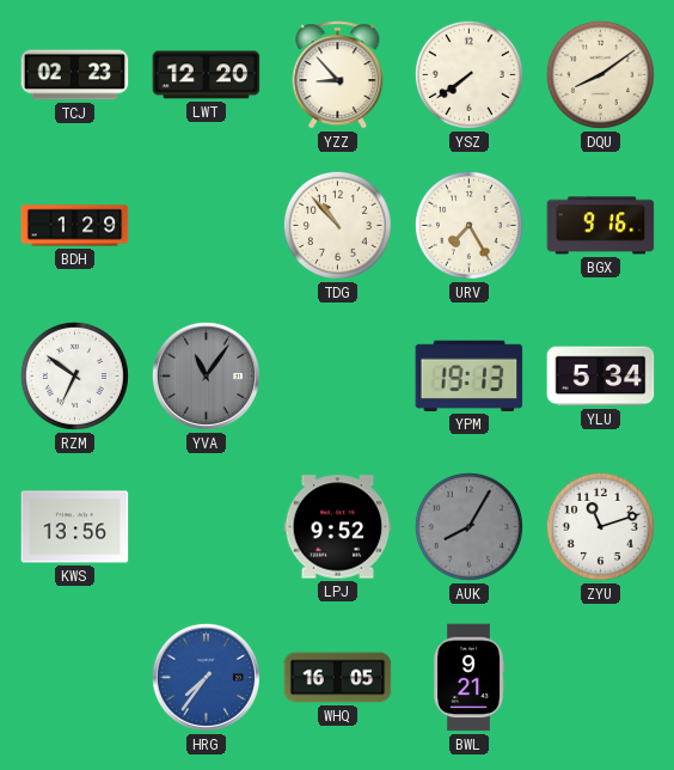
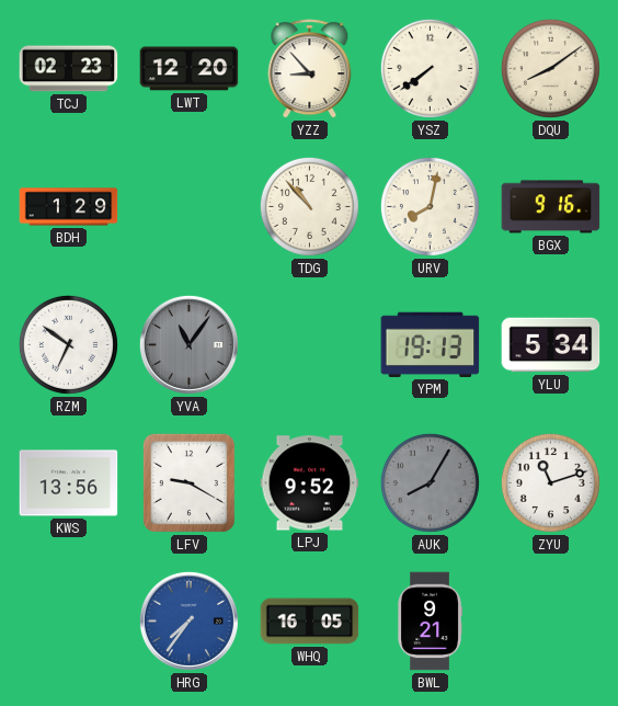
URV: 7:25 -> 8:02
LFV: none -> 9:20
